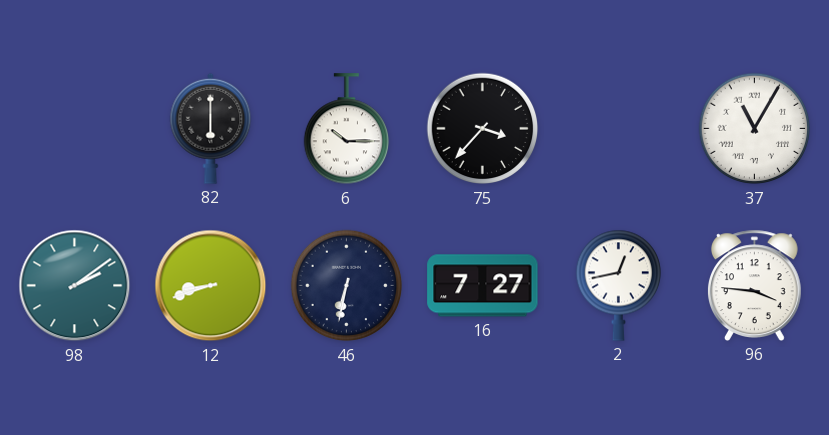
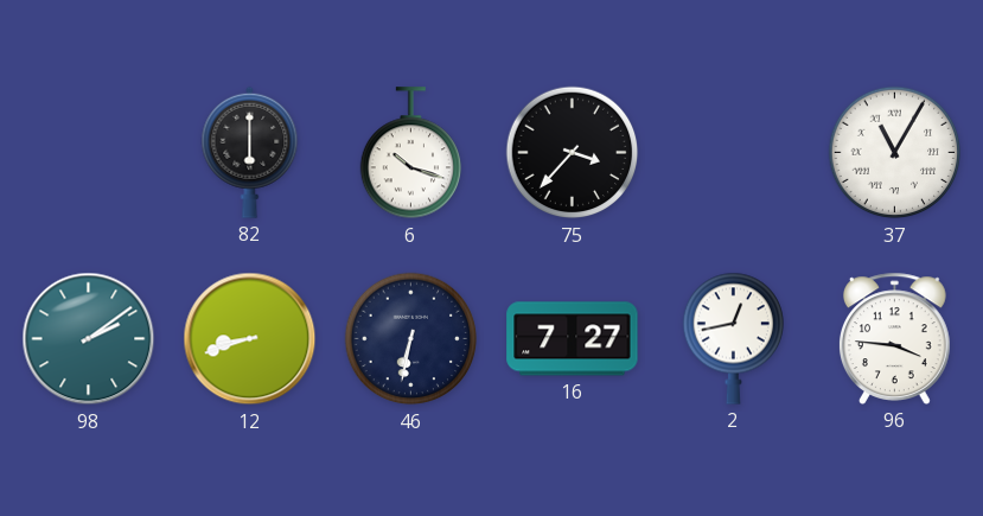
6: 10:15 -> 10:18
